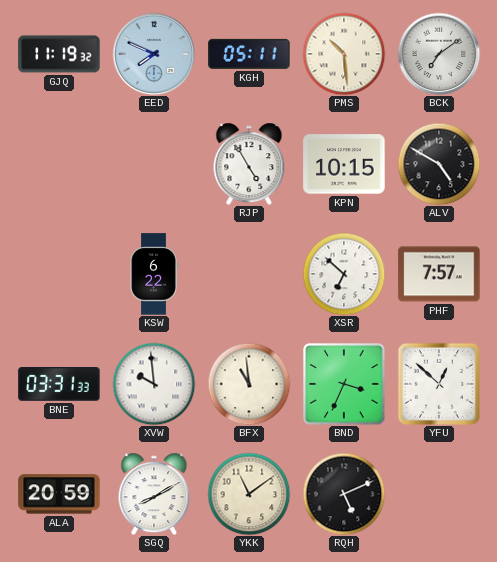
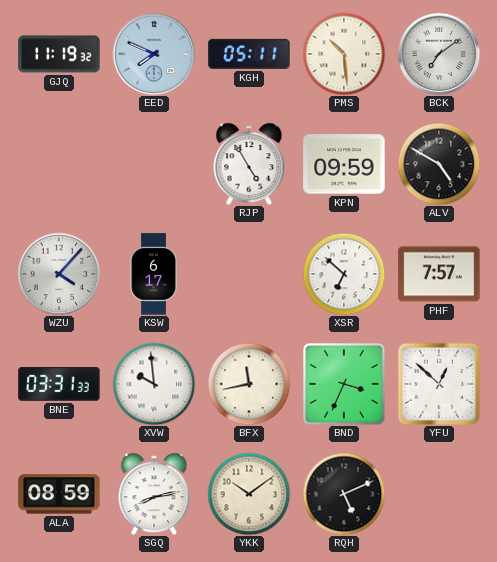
KPN: 10:15 -> 09:59
WZU: none -> 4:07
KSW: 6:22 -> 6:17
BFX: 10:59 -> 11:43
ALA: 20:59 -> 08:59
SGQ: 8:10 -> 8:13
YKK: 11:09 -> 10:09
